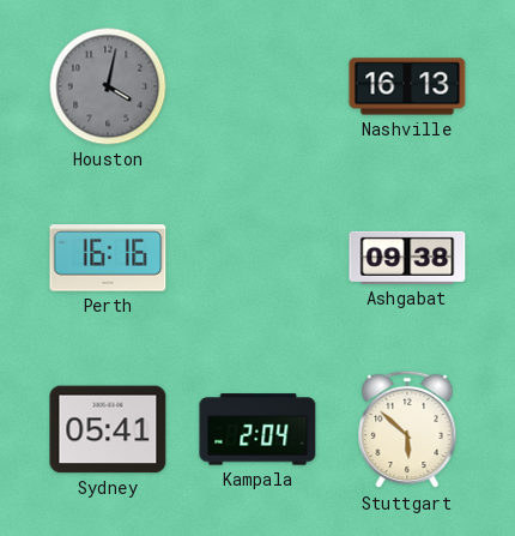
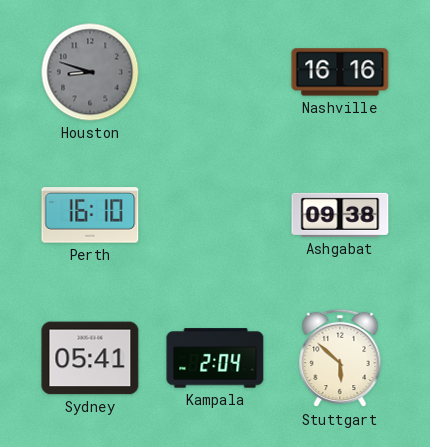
Houston: 4:02 -> 8:48
Nashville: 16:13 -> 16:16
Perth: 16:16 -> 16:10
